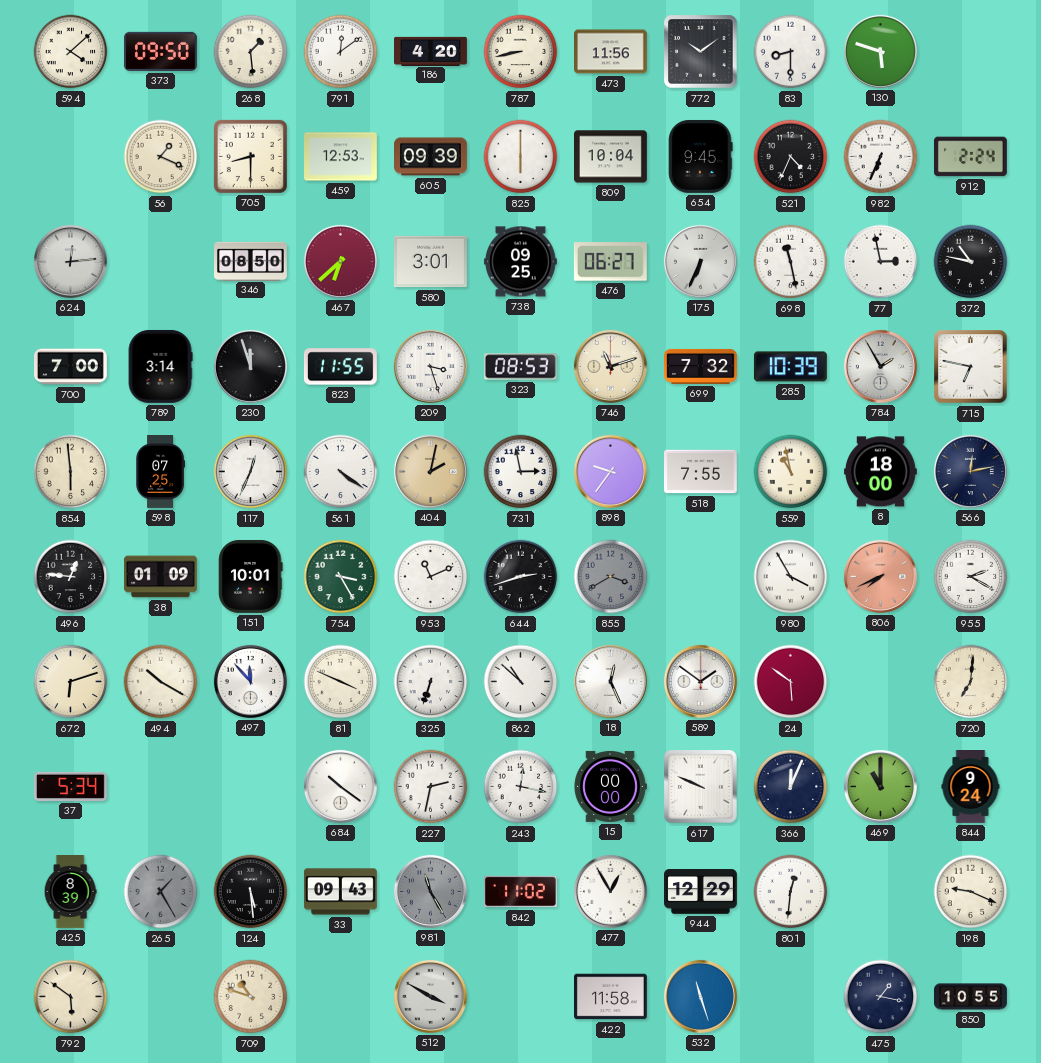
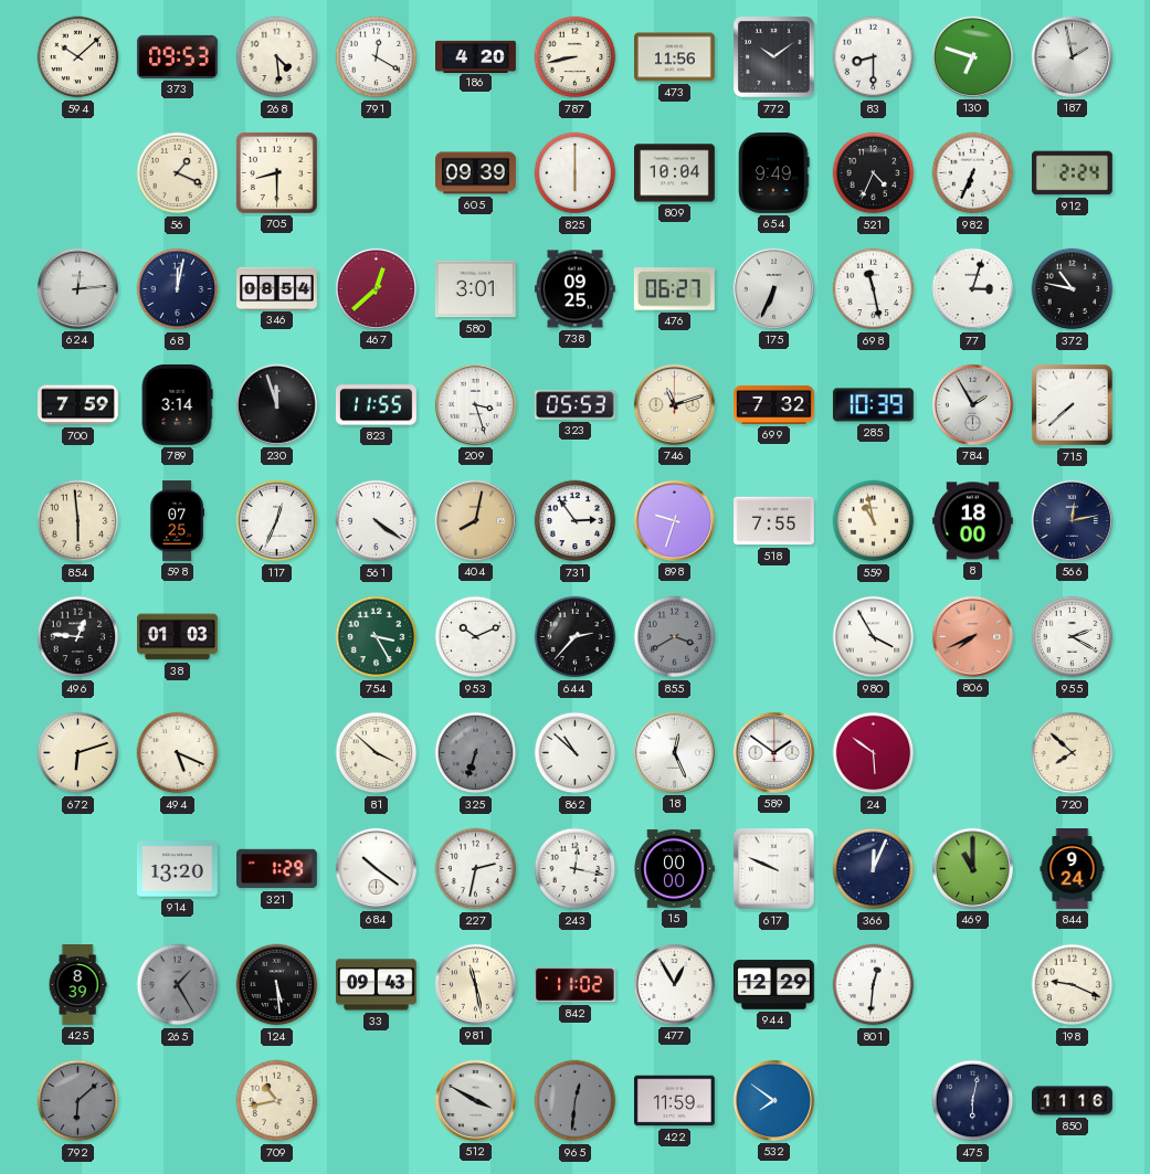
594: 4:08 -> 10:08
373: 09:50 -> 09:53
268: 1:29 -> 4:29
791: 12:09 -> 12:20
130: 5:48 -> 6:48
187: none -> 1:58
459: 12:53 -> none
654: 9:45 -> 9:49
68: none -> 12:02
346: 08:50 -> 08:54
467: 6:38 -> 12:38
77: 2:58 -> 3:03
700: 7:00 -> 7:59
323: 08:53 -> 05:53
715: 6:47 -> 7:38
404: 2:02 -> 8:02
731: 2:58 -> 2:54
898: 9:36 -> 9:33
38: 01:09 -> 01:03
151: 10:01 -> none
953: 11:11 -> 10:11
644: 2:42 -> 2:37
494: 10:20 -> 5:19
497: 11:53 -> none
81: 3:49 -> 3:52
325 dial: white -> grey
720: 7:01 -> 7:52
37: 5:34 -> none
914: none -> 13:20
321: none -> 1:29
981: 11:25 -> 11:28
981 dial: grey -> cream
792: 5:51 -> 6:08
792 dial: cream -> grey
709: 10:48 -> 10:43
965: none -> 12:31
422: 11:58 -> 11:59
532: 11:27 -> 7:51
475: 1:17 -> 6:02
850: 10:55 -> 11:16
